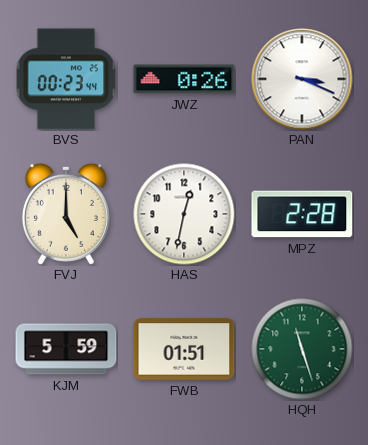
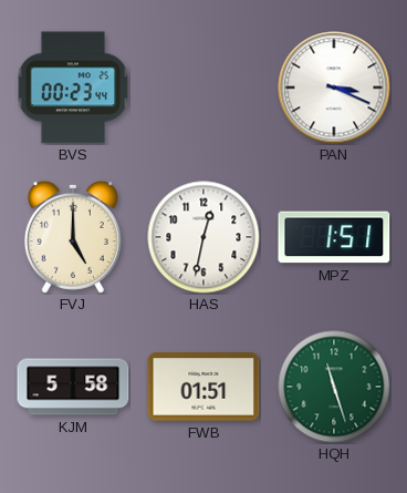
JWZ: 0:26 -> none
MPZ: 2:28 -> 1:51
KJM: 5:59 -> 5:58
